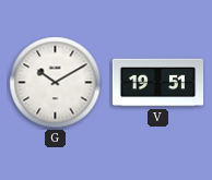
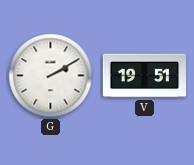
G: 10:10 -> 2:10
